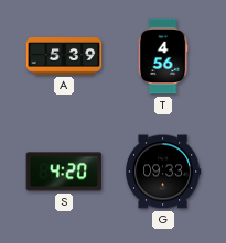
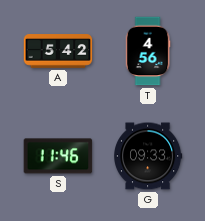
A: 5:39 -> 5:42
S: 4:20 -> 11:46
